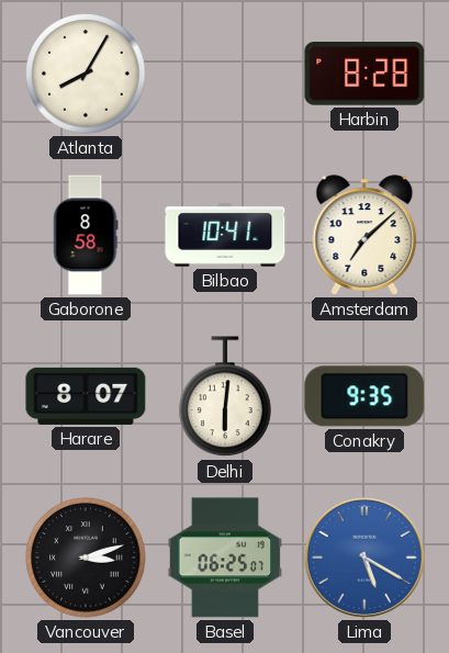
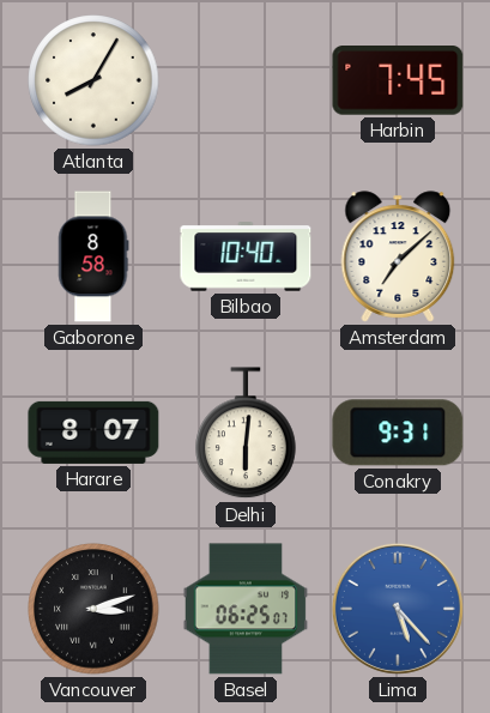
Harbin: 8:28 -> 7:45
Bilbao: 10:41 -> 10:40
Conakry: 9:35 -> 9:31
Lima: 5:20 -> 5:23
